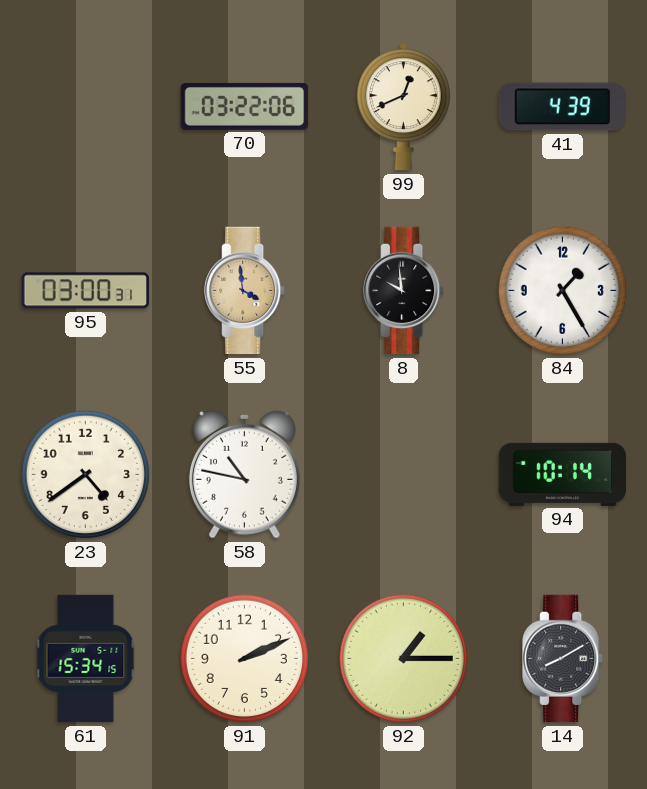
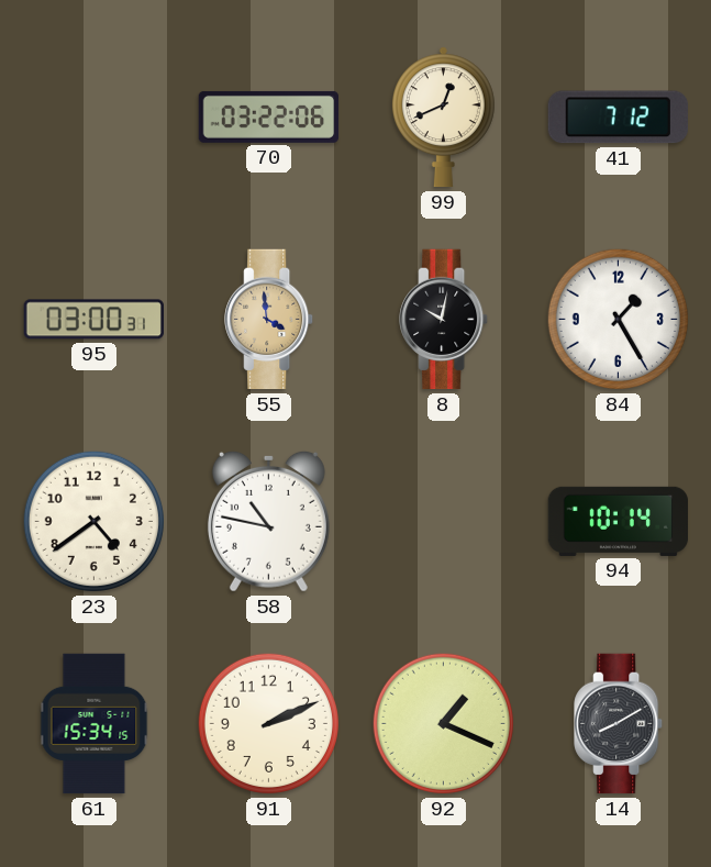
41: 4:39 -> 7:12
8: 9:59 -> 10:02
92: 1:15 -> 1:19
